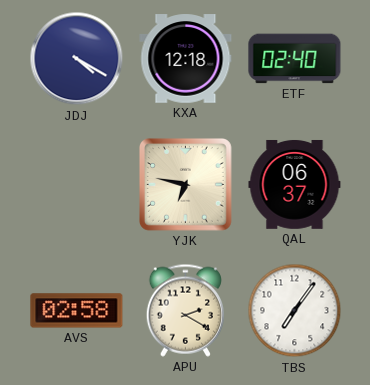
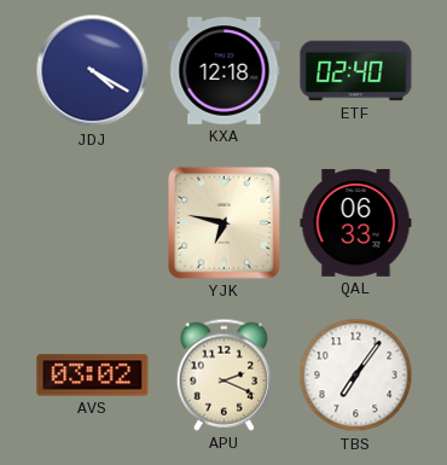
QAL: 06:37 -> 06:33
AVS: 02:58 -> 03:02
APU: 2:20 -> 2:19
